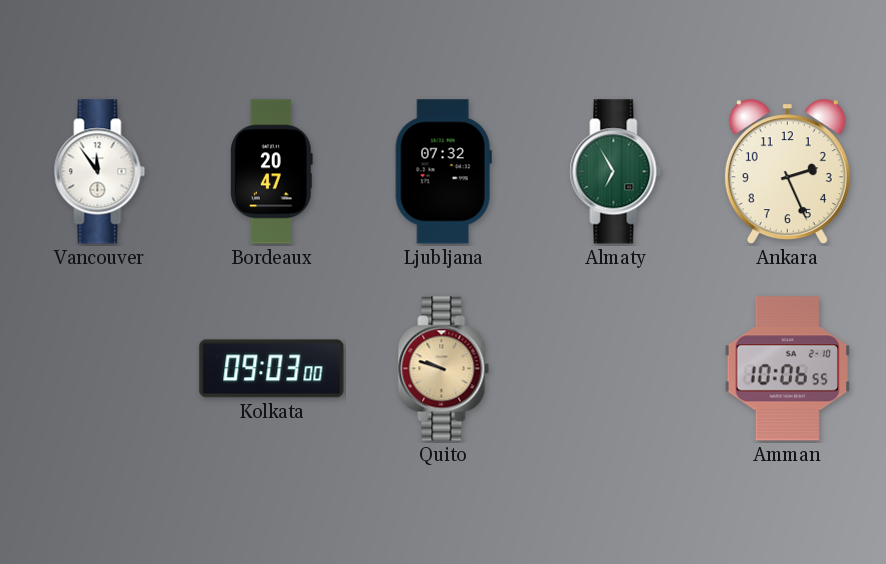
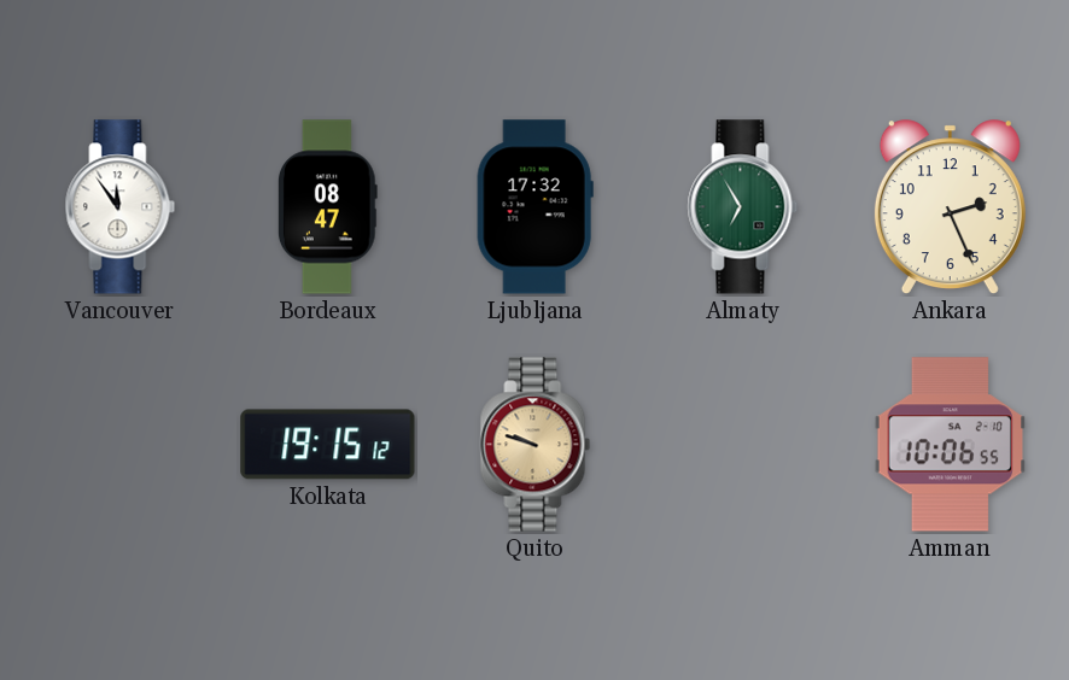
Bordeaux: 20:47 -> 08:47
Ljubljana: 07:32 -> 17:32
Kolkata: 09:03 -> 19:15
